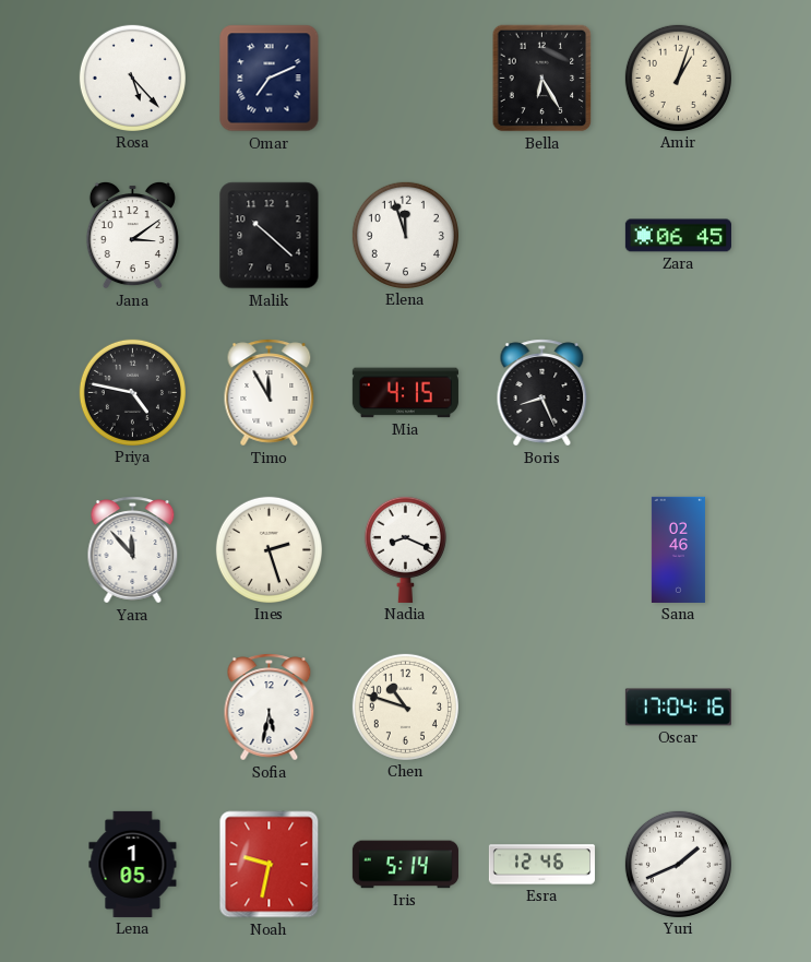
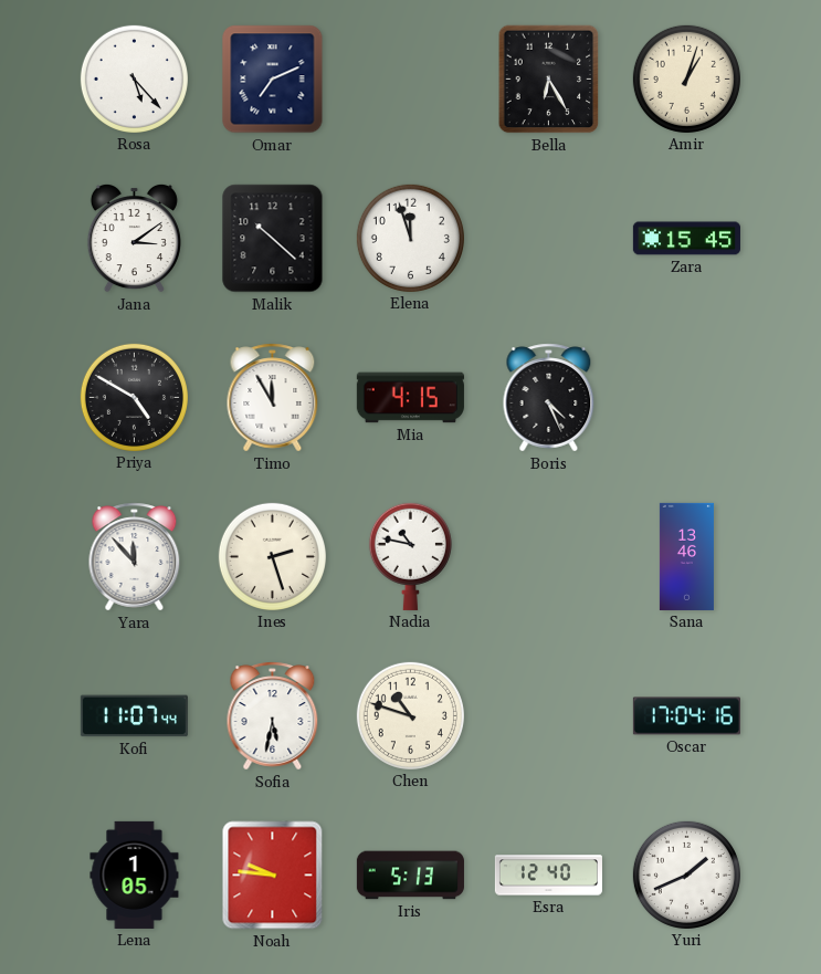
Zara: 06:45 -> 15:45
Priya: 4:47 -> 4:50
Boris: 8:26 -> 4:26
Nadia: 8:19 -> 10:47
Sana: 02:46 -> 13:46
Kofi: none -> 11:07
Noah: 9:32 -> 9:46
Iris: 5:14 -> 5:13
Esra: 12:46 -> 12:40
